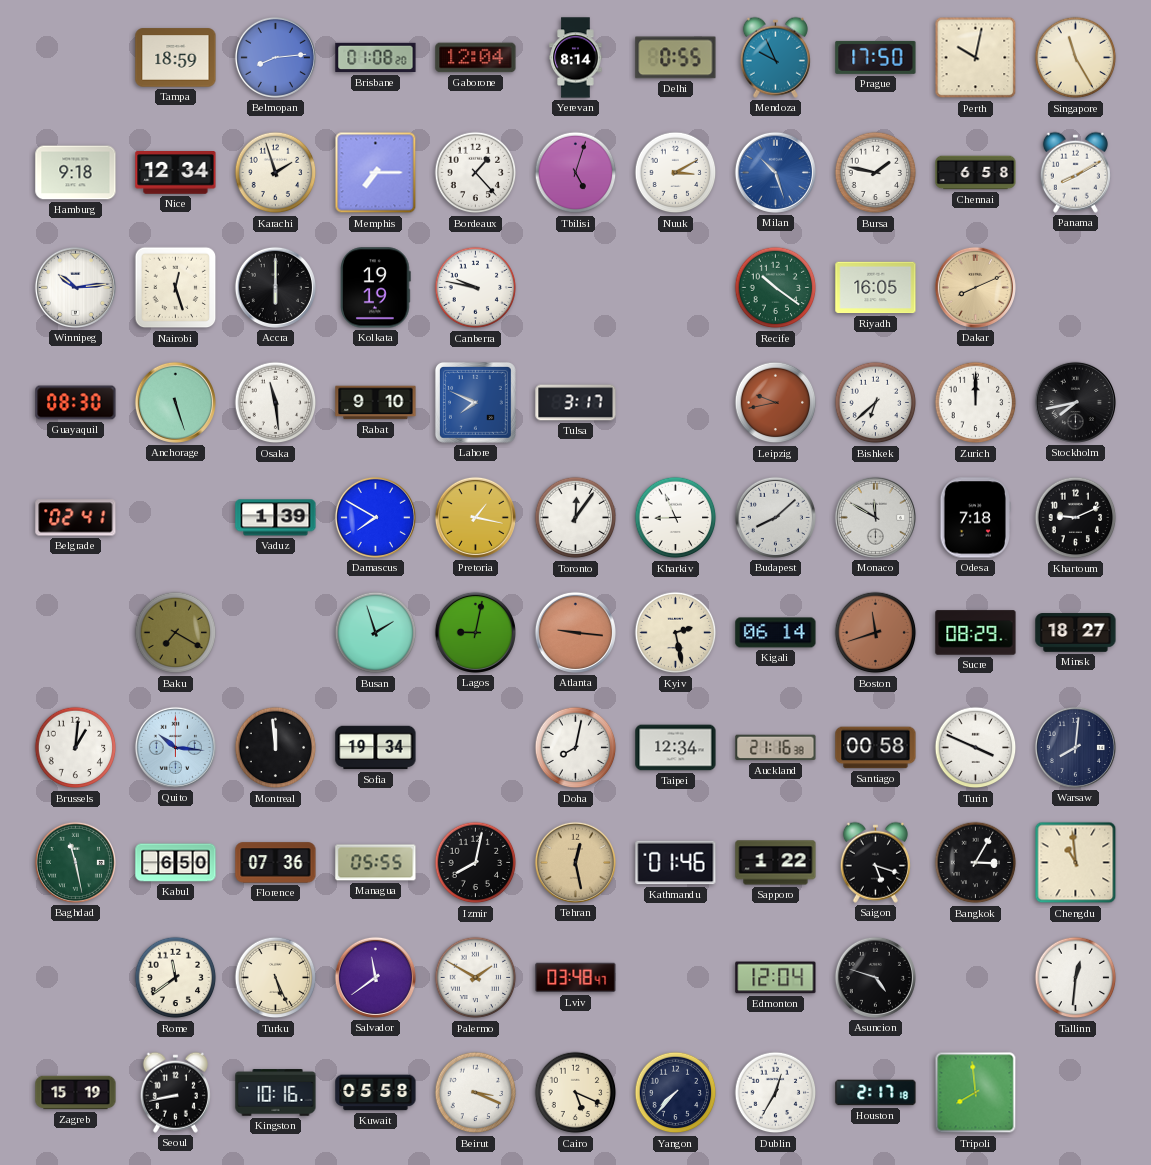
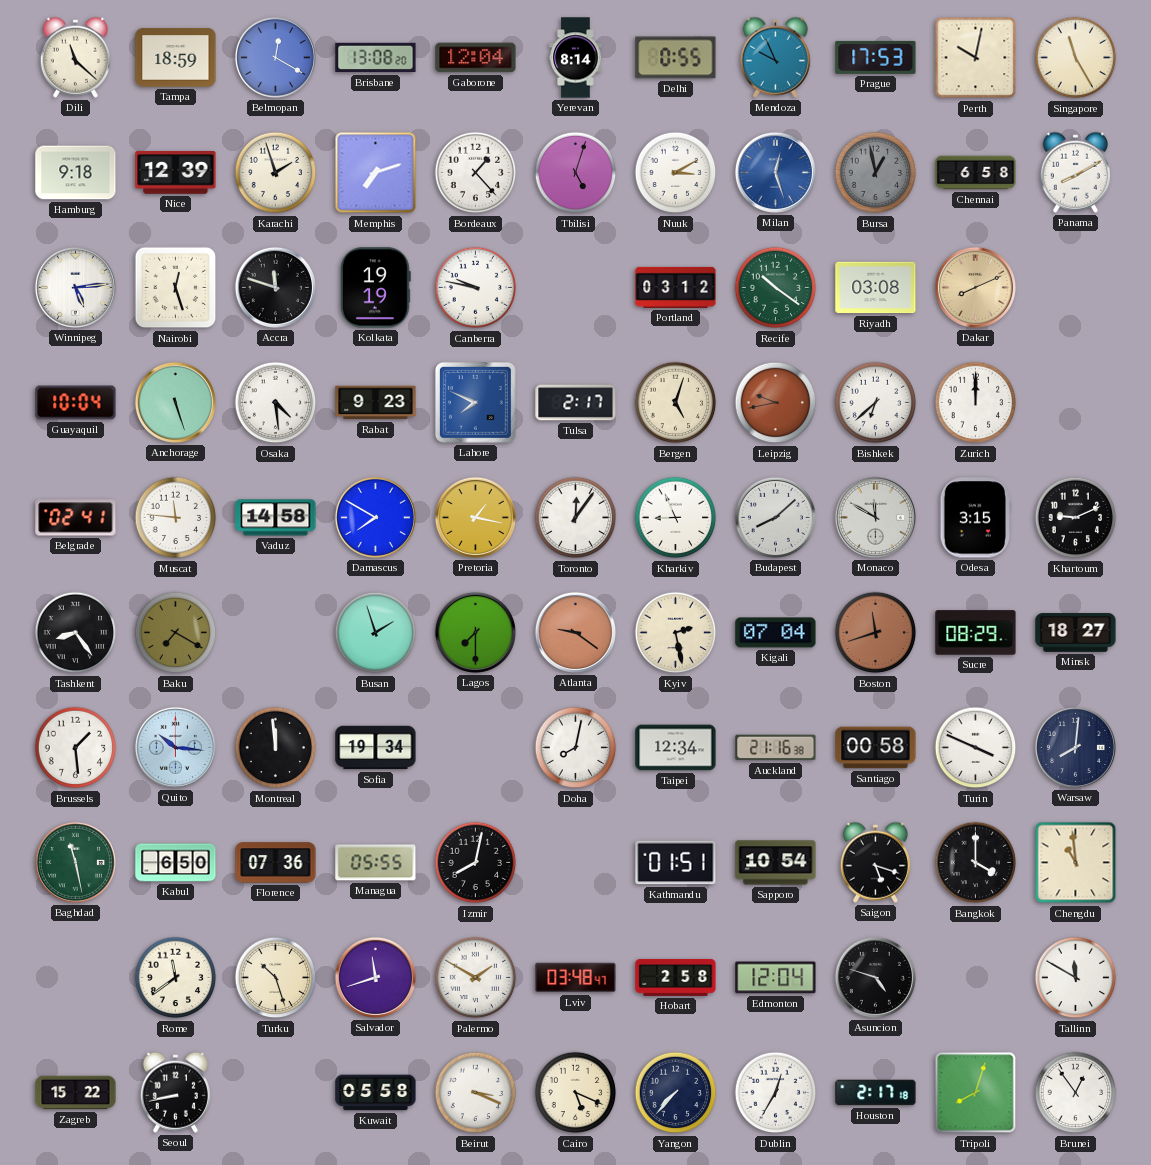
Dili: none -> 11:22
Belmopan: 8:14 -> 12:20
Brisbane: 01:08 -> 13:08
Prague: 17:50 -> 17:53
Nice: 12:34 -> 12:39
Memphis: 7:15 -> 7:12
Milan: 10:27 -> 12:27
Bursa: 1:47 -> 12:58
Bursa dial: white -> grey
Winnipeg: 10:14 -> 5:14
Accra: 6:00 -> 11:48
Portland: none -> 03:12
Riyadh: 16:05 -> 03:08
Guayaquil: 08:30 -> 10:04
Osaka: 11:29 -> 4:29
Rabat: 9:10 -> 9:23
Tulsa: 3:17 -> 2:17
Bergen: none -> 5:03
Stockholm: 7:43 -> none
Muscat: none -> 11:46
Vaduz: 1:39 -> 14:58
Odesa: 7:18 -> 3:15
Tashkent: none -> 8:24
Lagos: 9:02 -> 7:30
Atlanta: 9:16 -> 9:21
Kigali: 06:14 -> 07:04
Brussels: 1:01 -> 1:29
Tehran: 12:28 -> none
Kathmandu: 01:46 -> 01:51
Sapporo: 1:22 -> 10:54
Bangkok: 3:05 -> 4:00
Turku: 5:26 -> 10:27
Salvador: 11:39 -> 11:42
Hobart: none -> 2:58
Tallinn: 12:31 -> 11:50
Zagreb: 15:19 -> 15:22
Kingston: 10:16 -> none
Tripoli: 7:59 -> 8:03
Brunei: none -> 12:54
